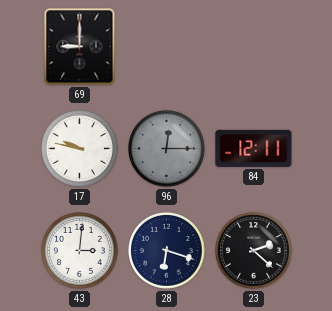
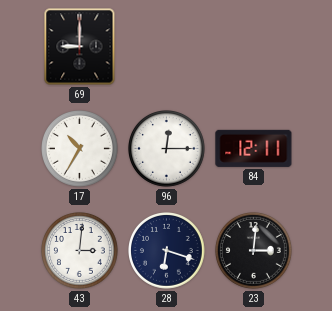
17: 9:47 -> 10:35
96 dial: grey -> white
23: 2:22 -> 3:01
